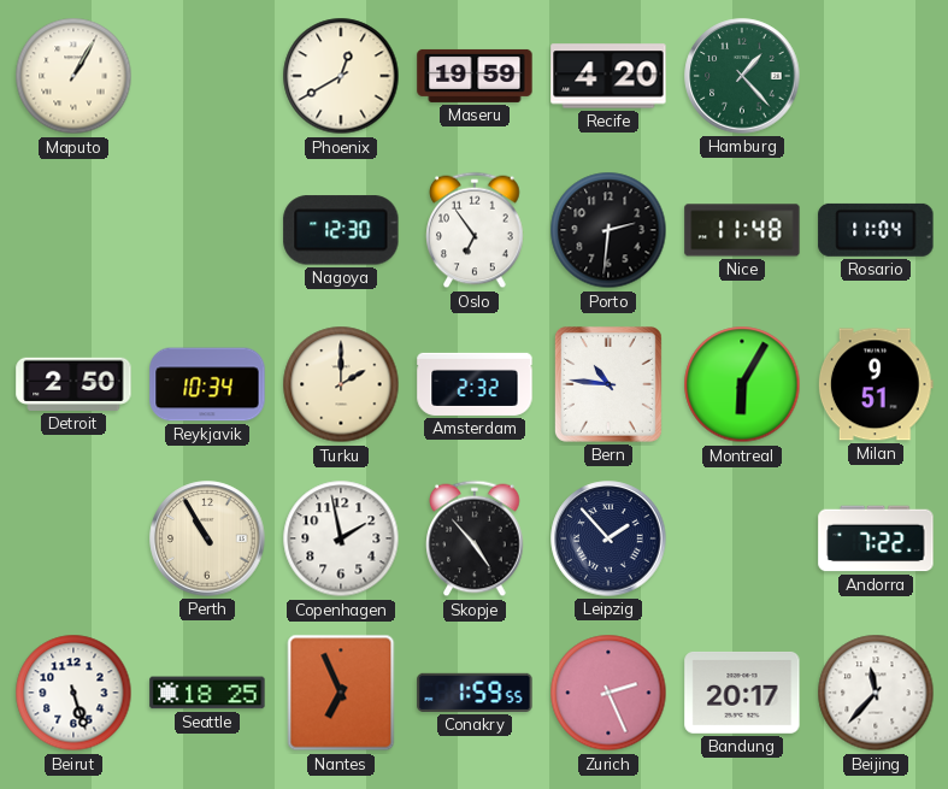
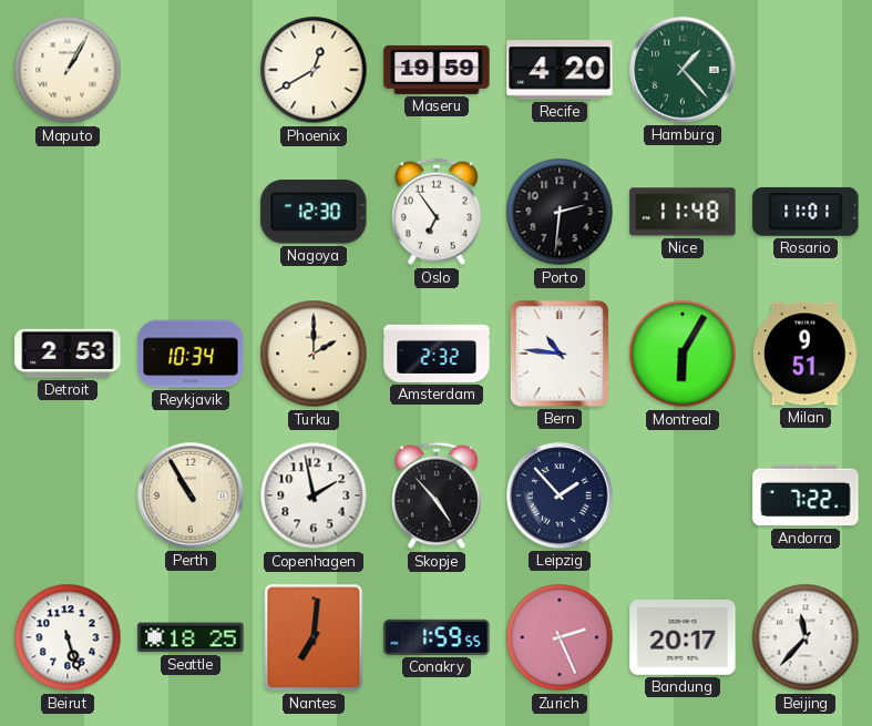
Rosario: 11:04 -> 11:01
Detroit: 2:50 -> 2:53
Nantes: 6:56 -> 7:01
